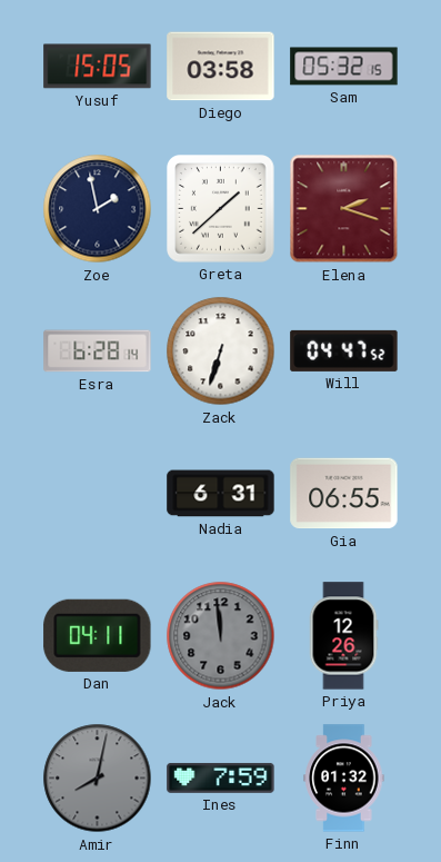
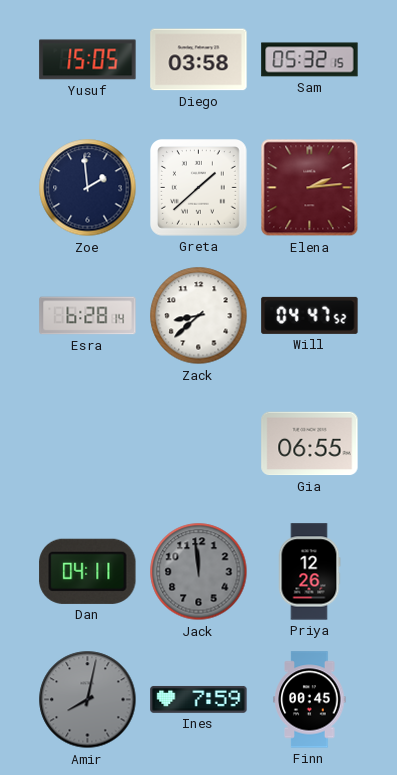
Zoe: 1:58 -> 1:59
Elena: 2:18 -> 2:14
Zack: 6:33 -> 8:38
Nadia: 6:31 -> none
Finn: 01:32 -> 00:45
